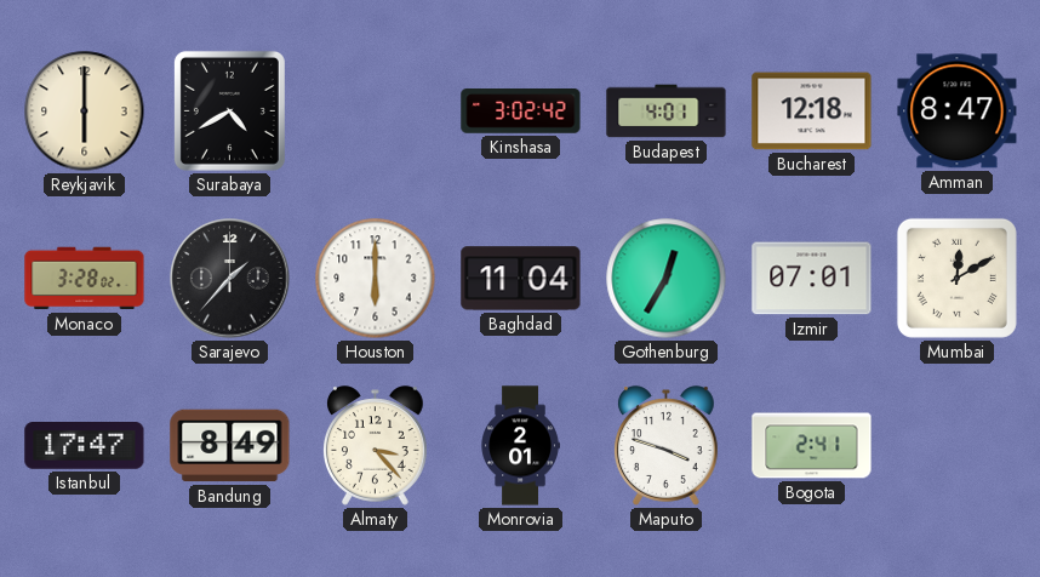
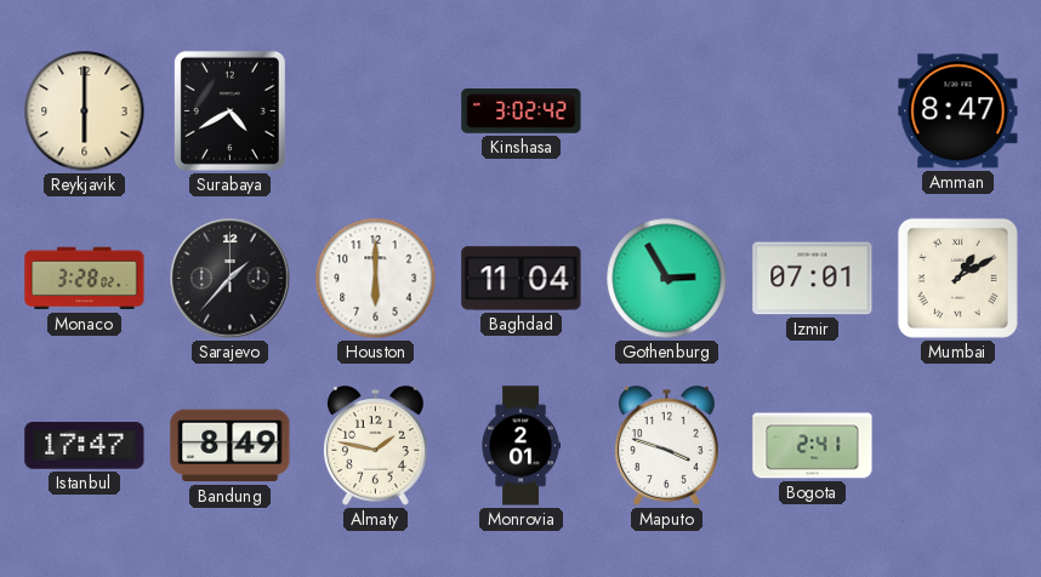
Budapest: 4:01 -> none
Bucharest: 12:18 -> none
Gothenburg: 12:35 -> 2:55
Mumbai: 12:10 -> 1:10
Almaty: 3:23 -> 1:47
